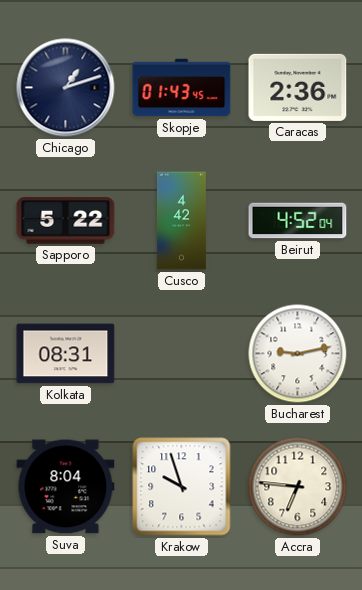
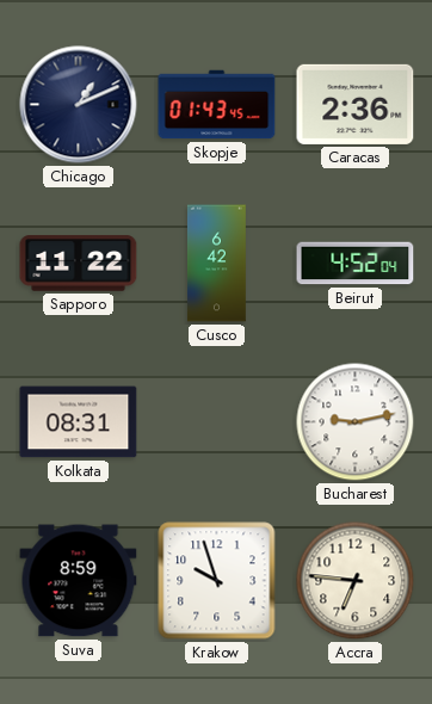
Chicago: 1:12 -> 1:11
Sapporo: 5:22 -> 11:22
Cusco: 4:42 -> 6:42
Suva: 8:04 -> 8:59
